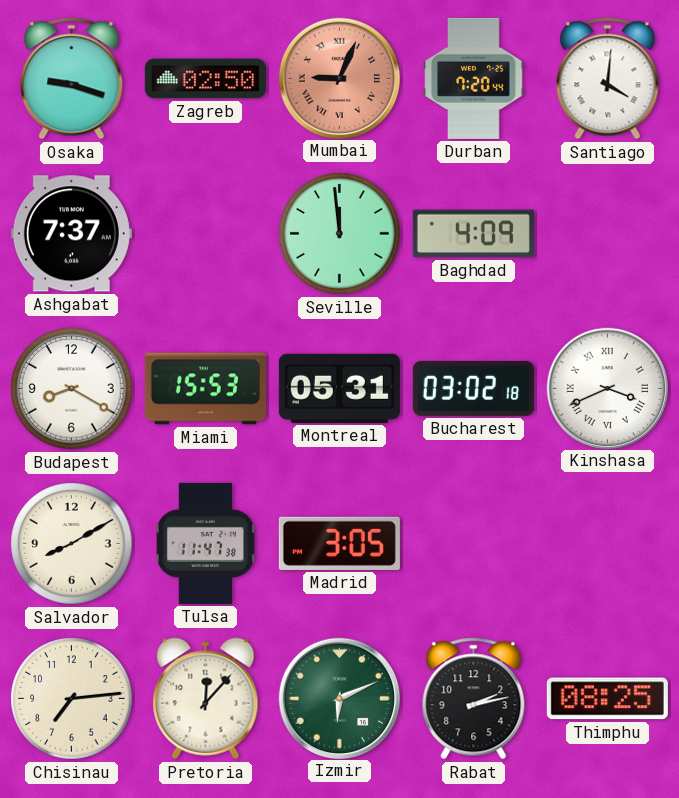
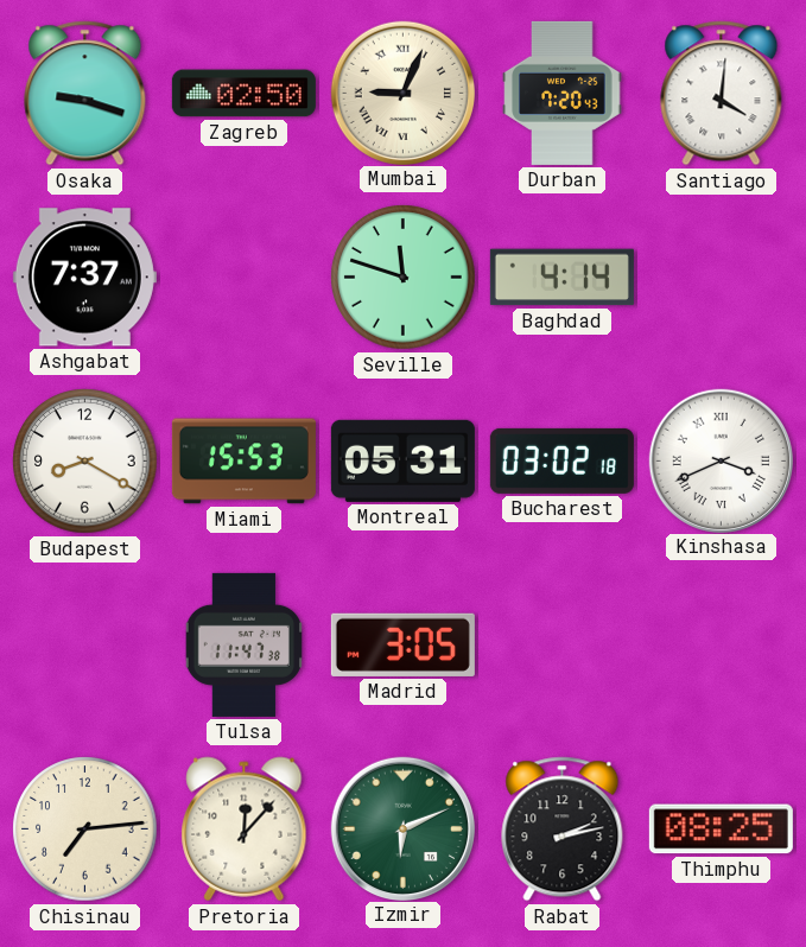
Mumbai dial: salmon -> cream
Durban: 7:20:44 -> 7:20:43
Seville: 11:59 -> 11:48
Baghdad: 4:09 -> 4:14
Salvador: 8:10 -> none
